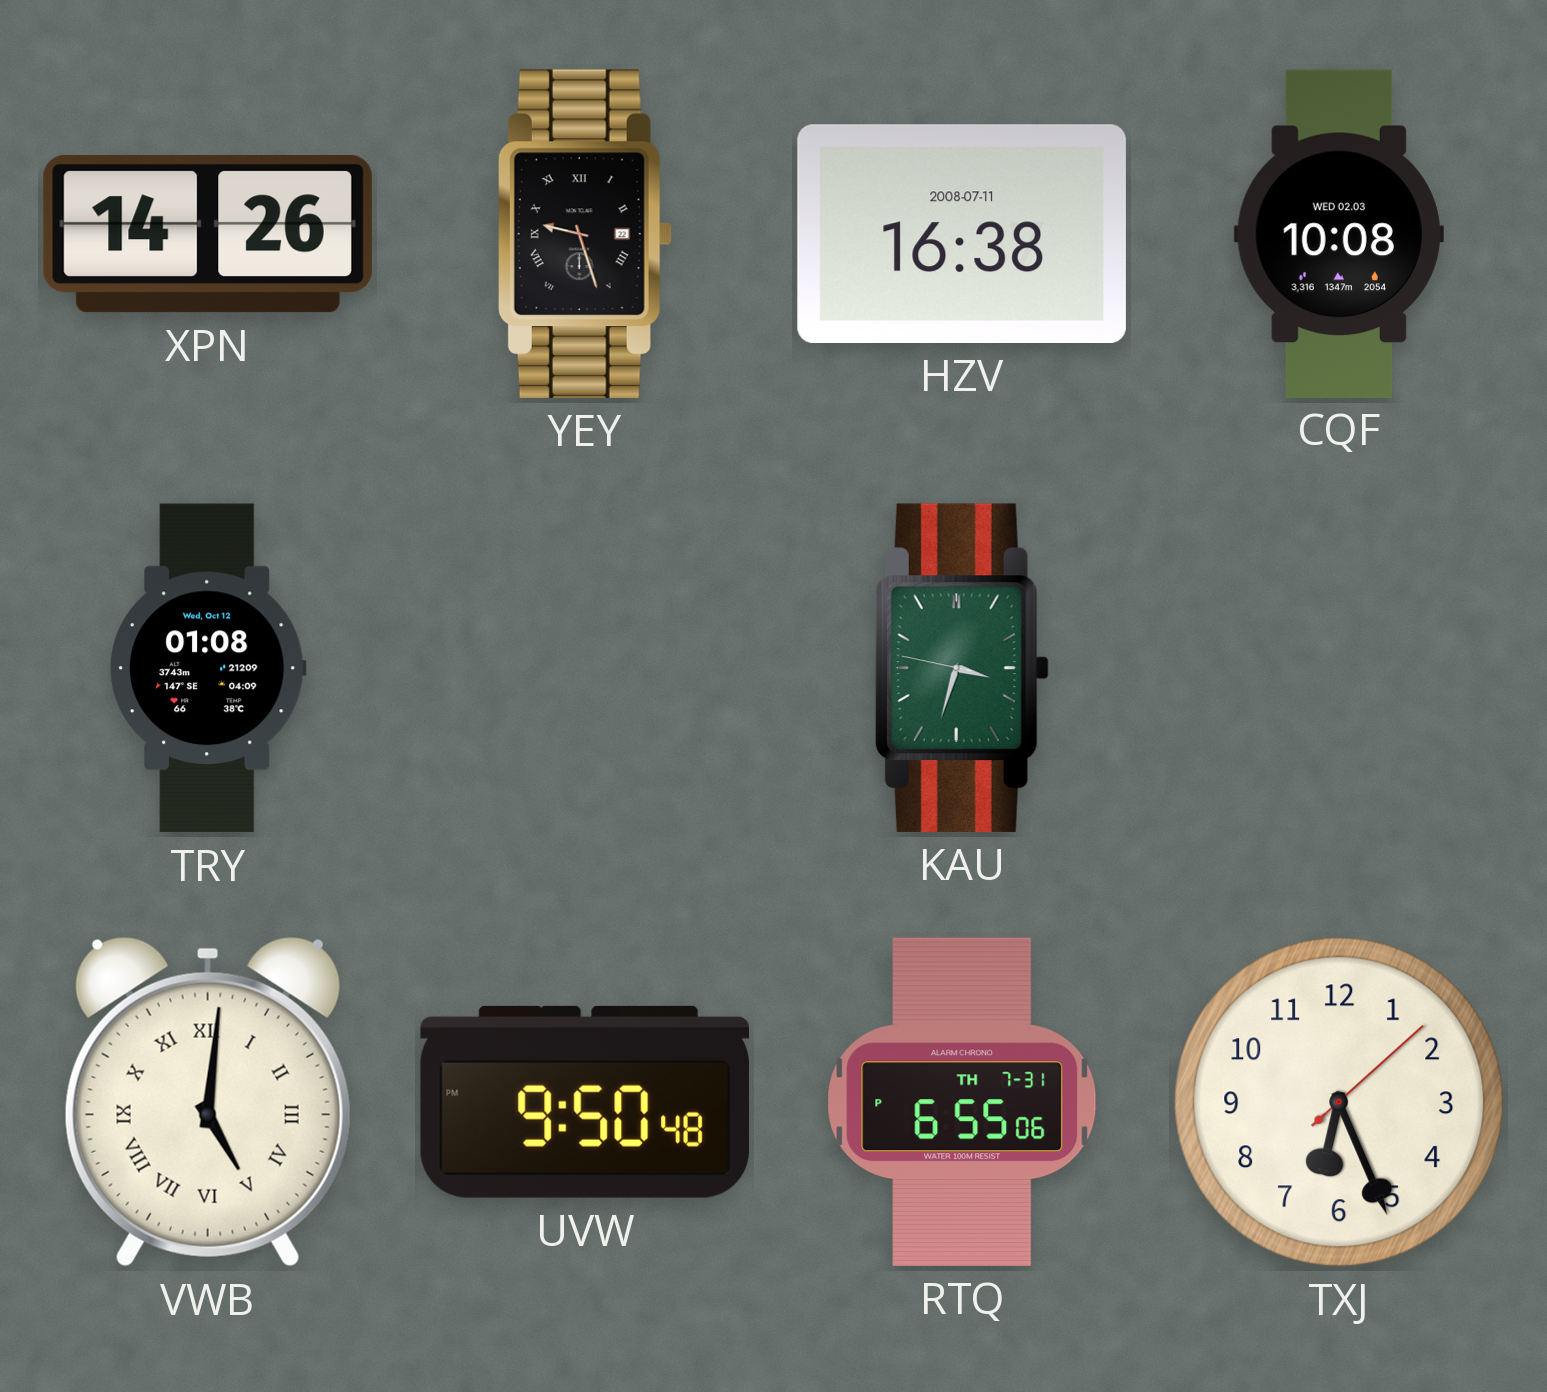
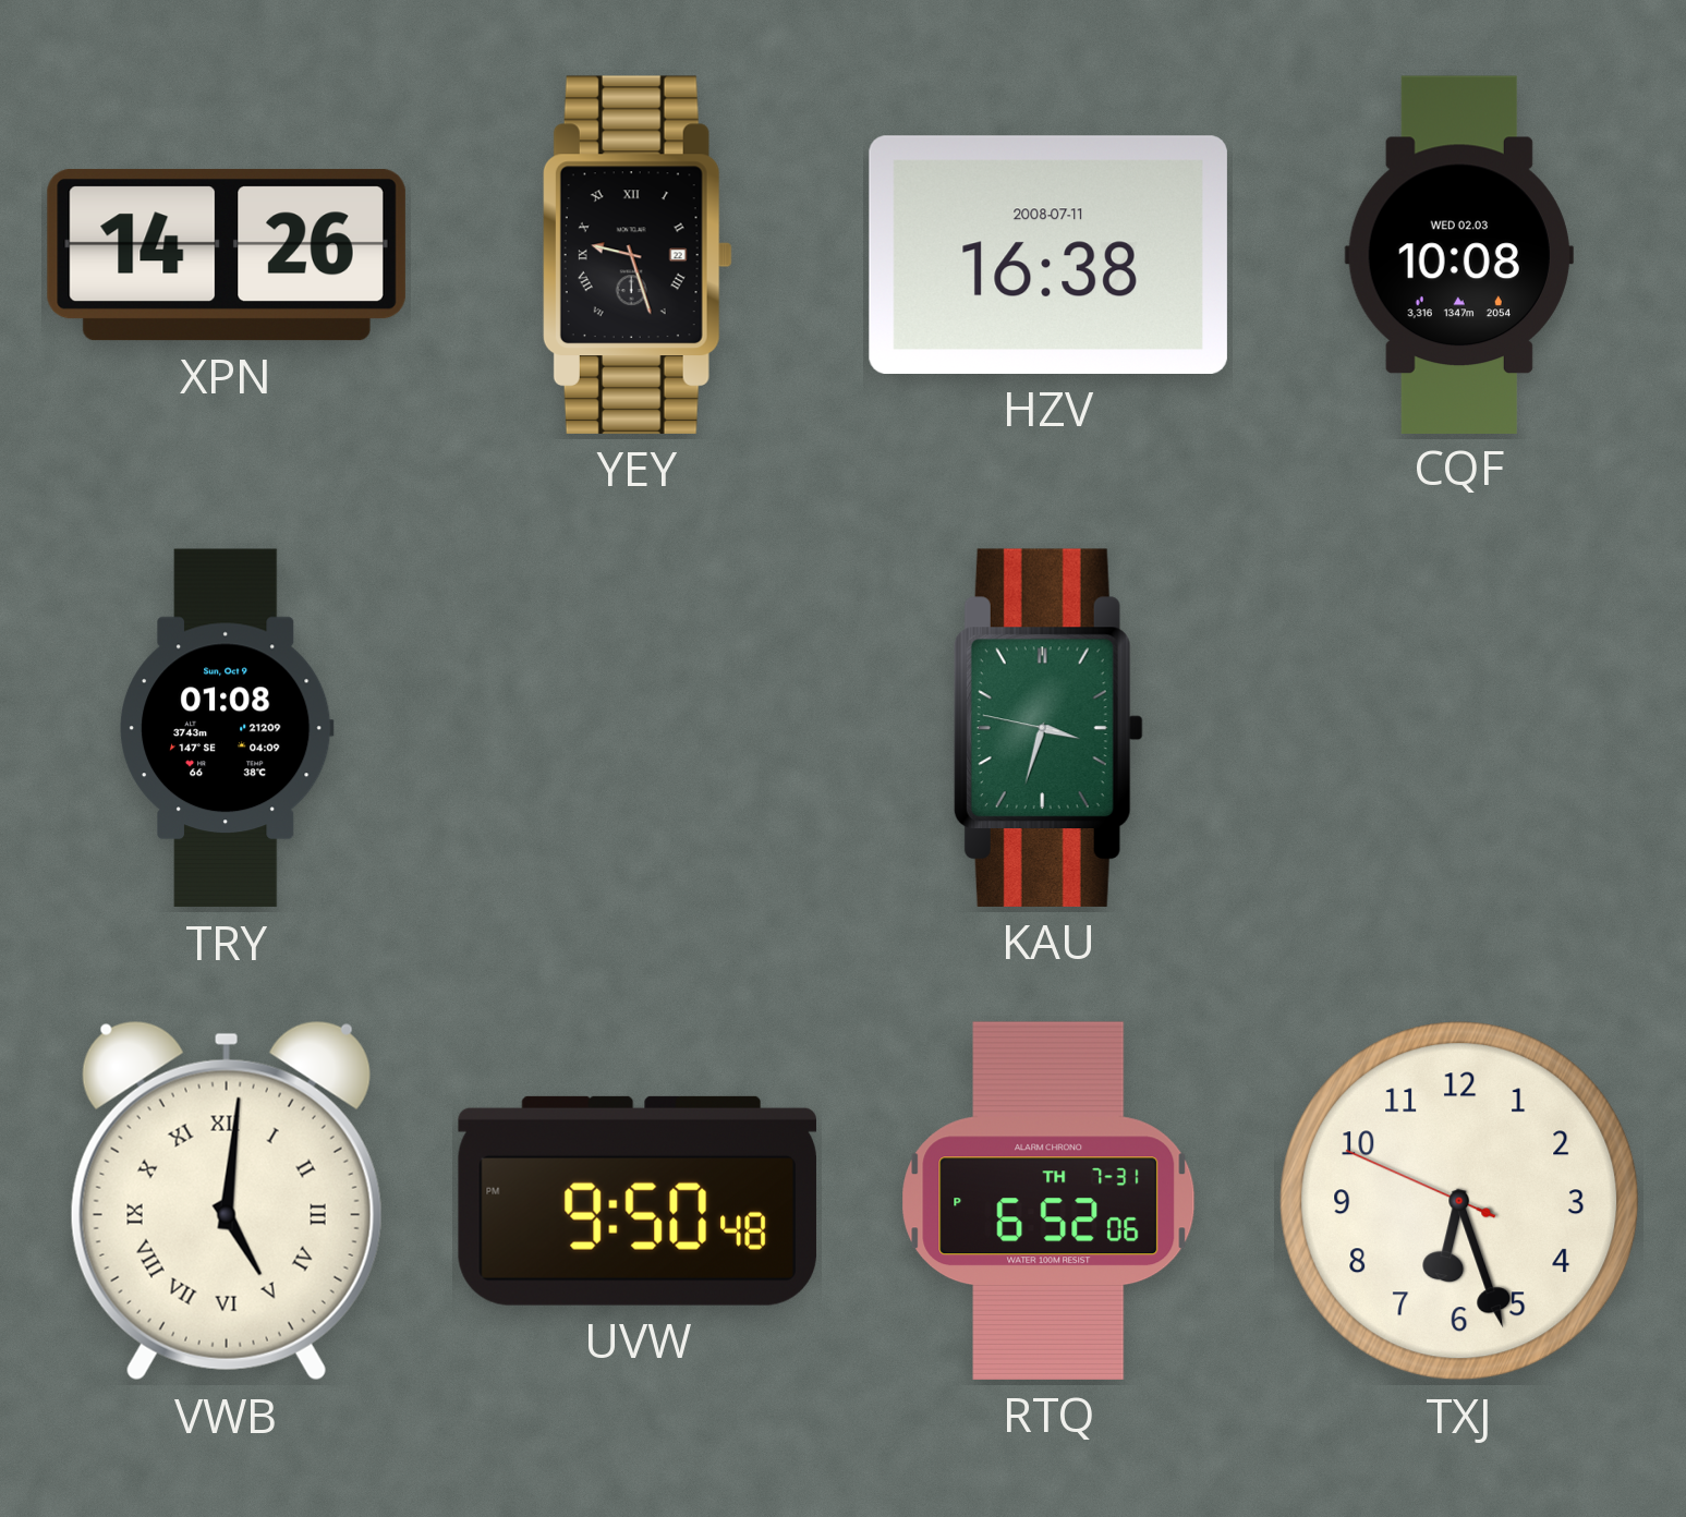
TRY date: Wed, Oct 12 -> Sun, Oct 9
RTQ: 6:55 -> 6:52
TXJ: 6:26:08 -> 6:26:49
